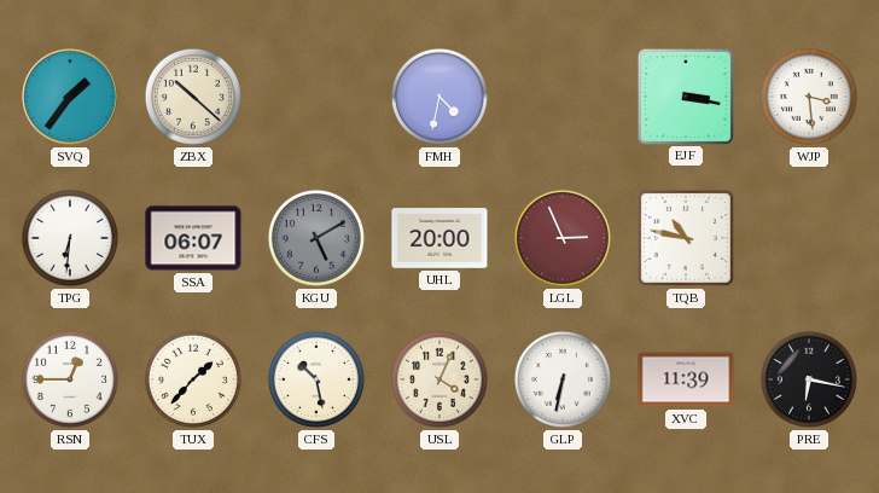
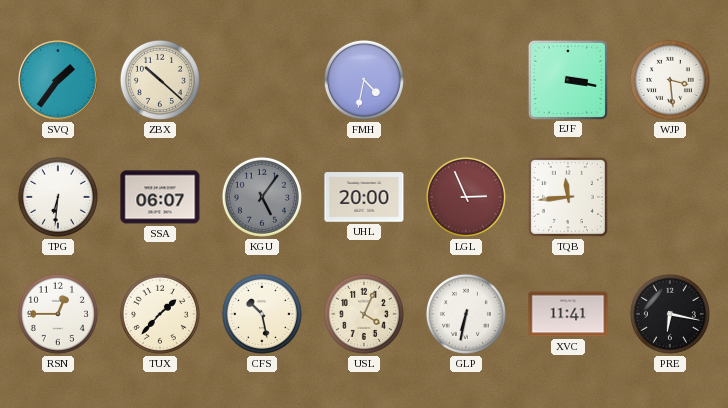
KGU: 5:10 -> 5:06
TQB: 10:47 -> 11:44
XVC: 11:39 -> 11:41
